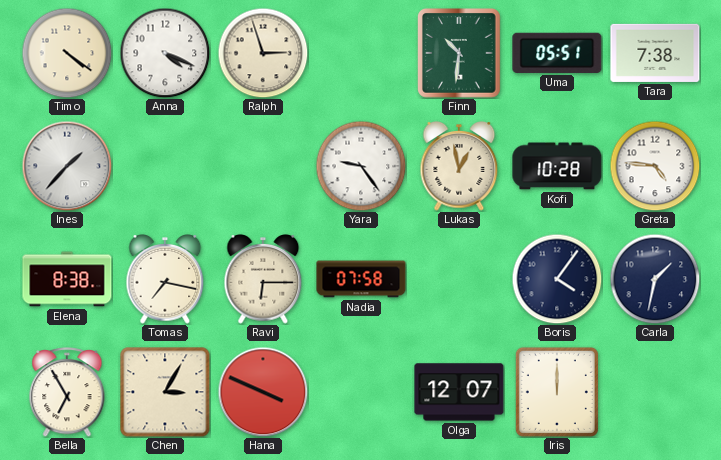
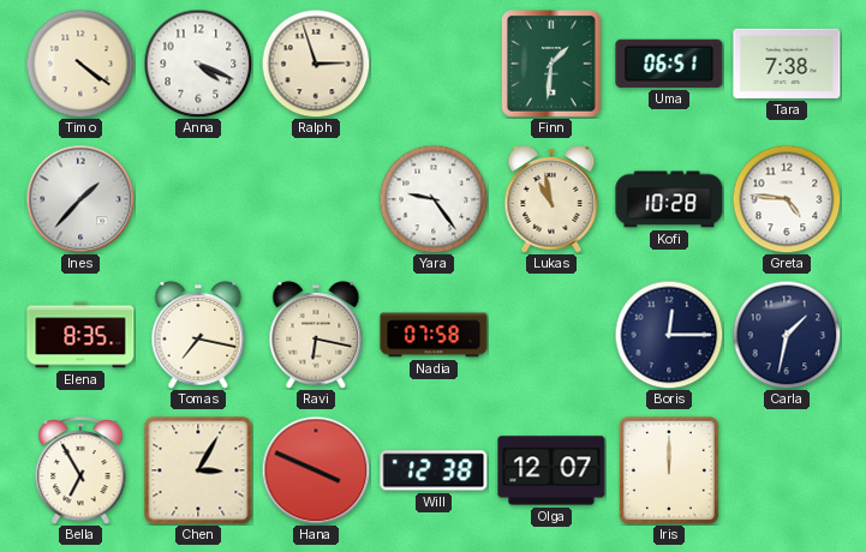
Finn: 10:31 -> 1:31
Uma: 05:51 -> 06:51
Lukas: 12:58 -> 10:58
Elena: 8:38 -> 8:35
Ravi: 6:15 -> 6:17
Boris: 4:06 -> 12:15
Will: none -> 12:38
